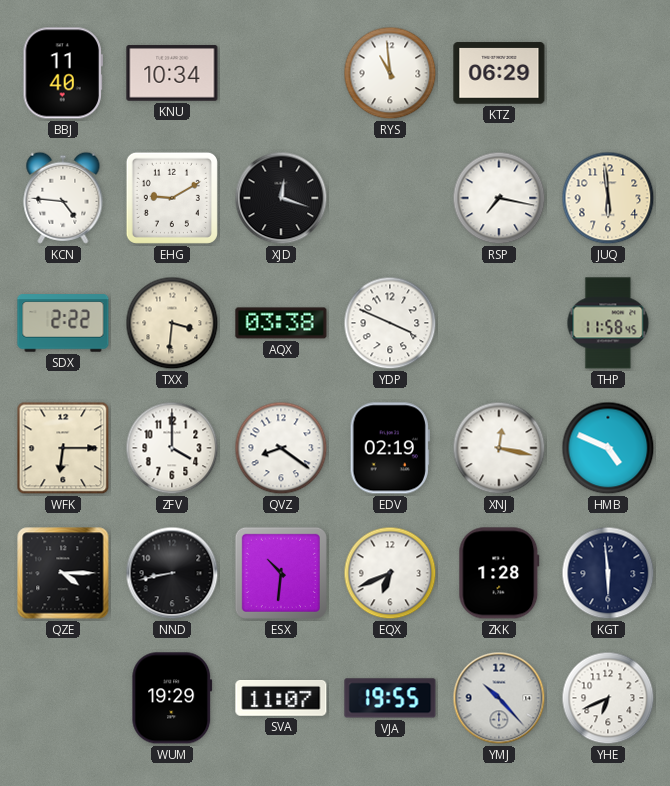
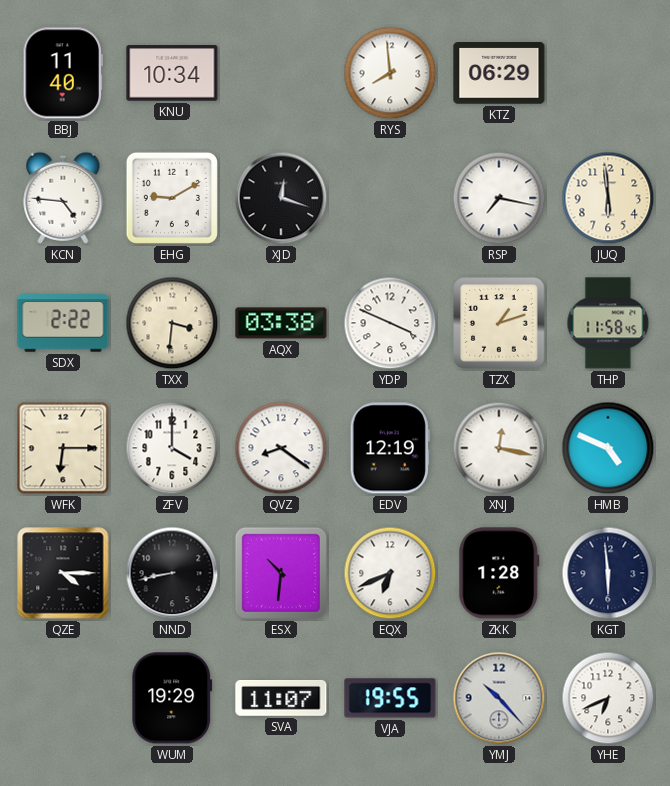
RYS: 10:59 -> 7:59
TZX: none -> 1:12
EDV: 02:19 -> 12:19
